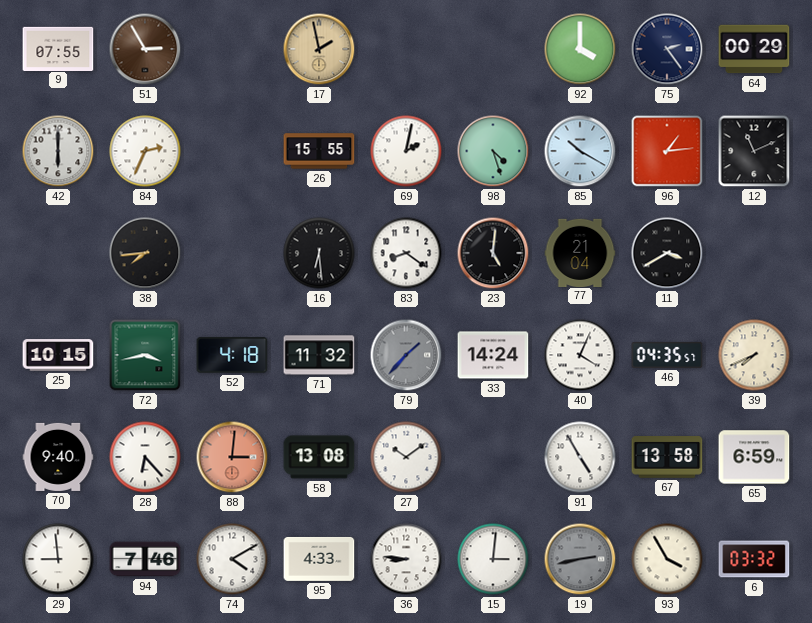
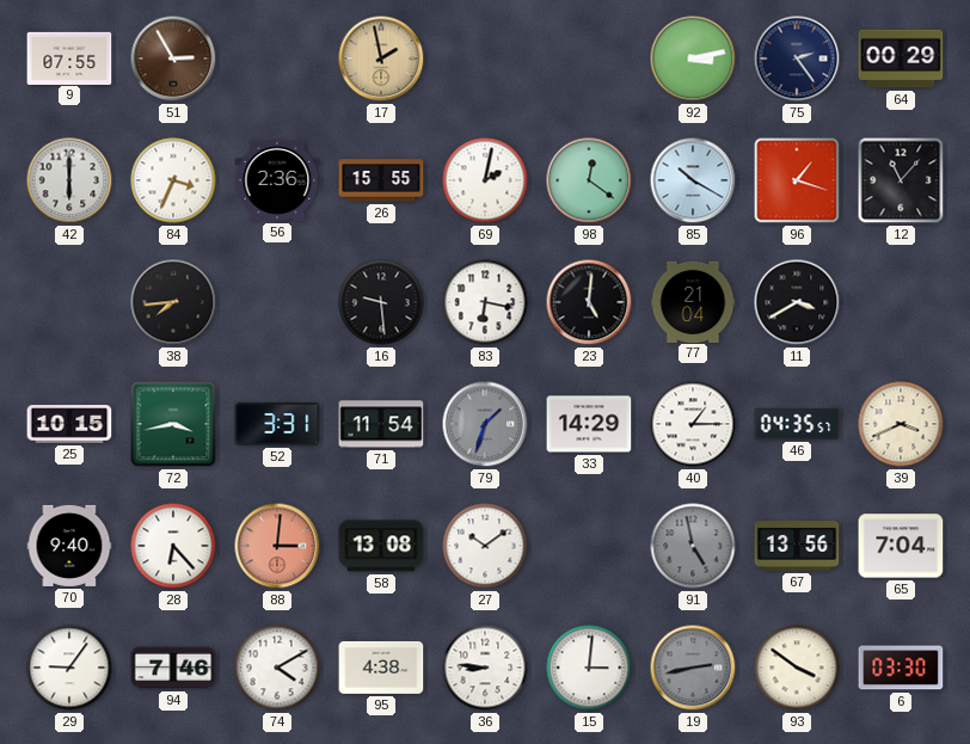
92: 4:00 -> 3:13
84: 2:34 -> 3:34
56: none -> 2:36
98: 4:27 -> 12:21
96: 1:14 -> 1:18
12: 11:11 -> 11:07
16: 6:29 -> 9:29
83: 8:21 -> 6:17
52: 4:18 -> 3:31
71: 11:32 -> 11:54
79: 1:37 -> 1:33
33: 14:24 -> 14:29
40: 4:04 -> 1:15
39: 7:41 -> 3:41
91: 4:55 -> 4:58
91 dial: white -> grey
67: 13:58 -> 13:56
65: 6:59 -> 7:04
29: 8:59 -> 9:06
95: 4:33 -> 4:38
93: 3:55 -> 3:51
6: 03:32 -> 03:30
